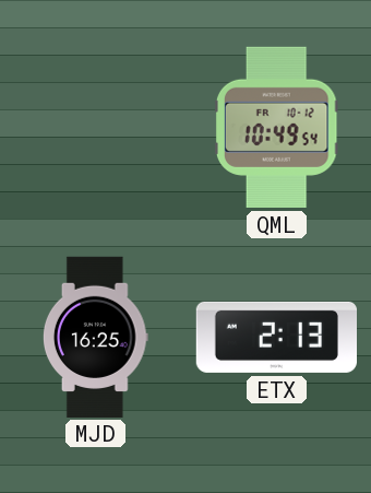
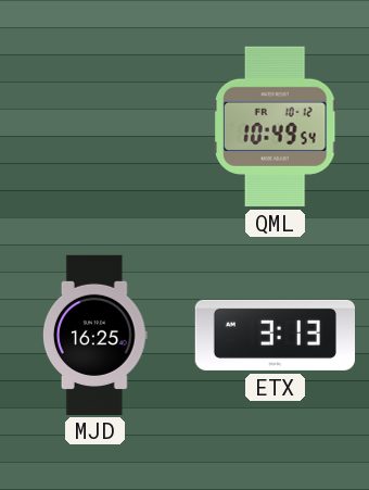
ETX: 2:13 -> 3:13
